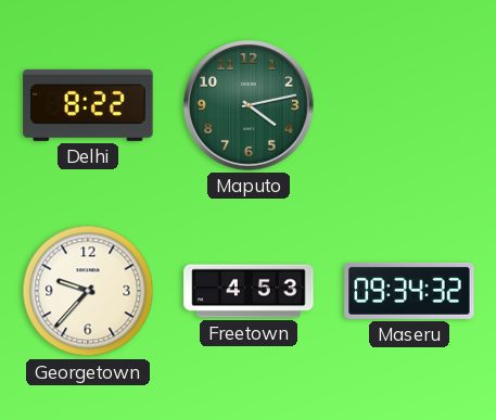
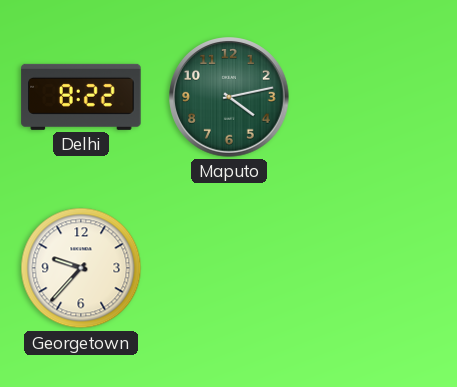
Freetown: 4:53 -> none
Maseru: 09:34 -> none
